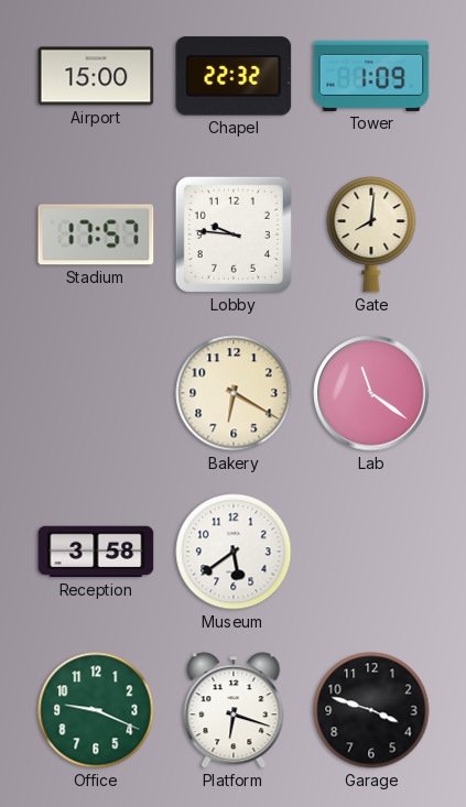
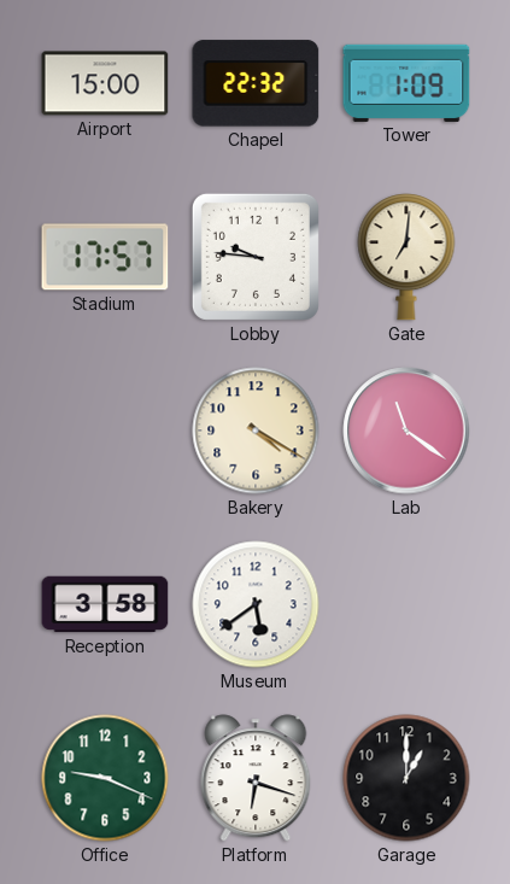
Gate: 8:01 -> 7:01
Bakery: 6:20 -> 4:20
Garage: 3:48 -> 1:00
